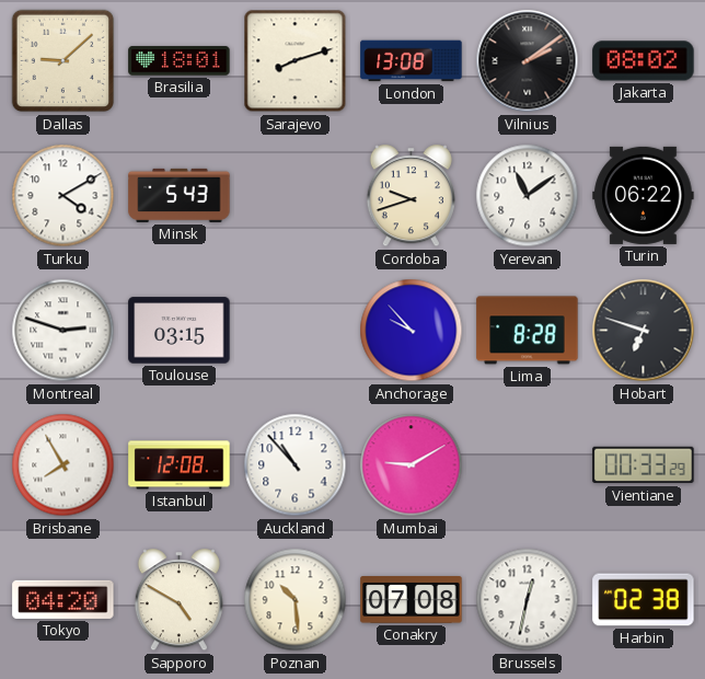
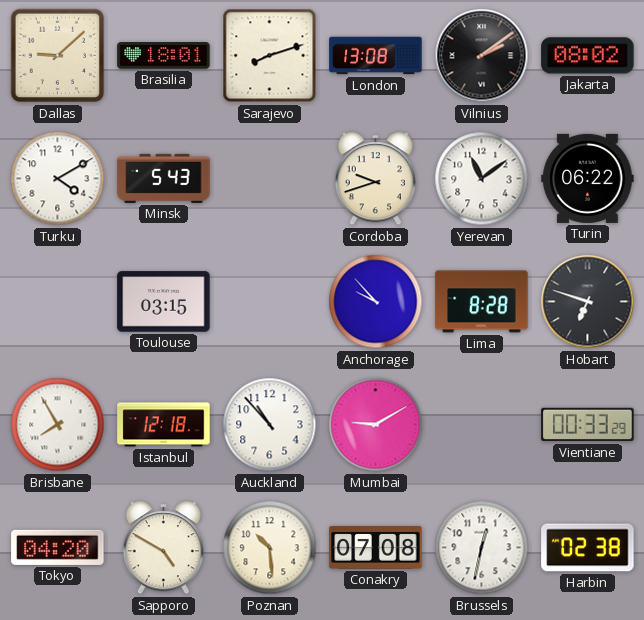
Montreal: 2:48 -> none
Istanbul: 12:08 -> 12:18
